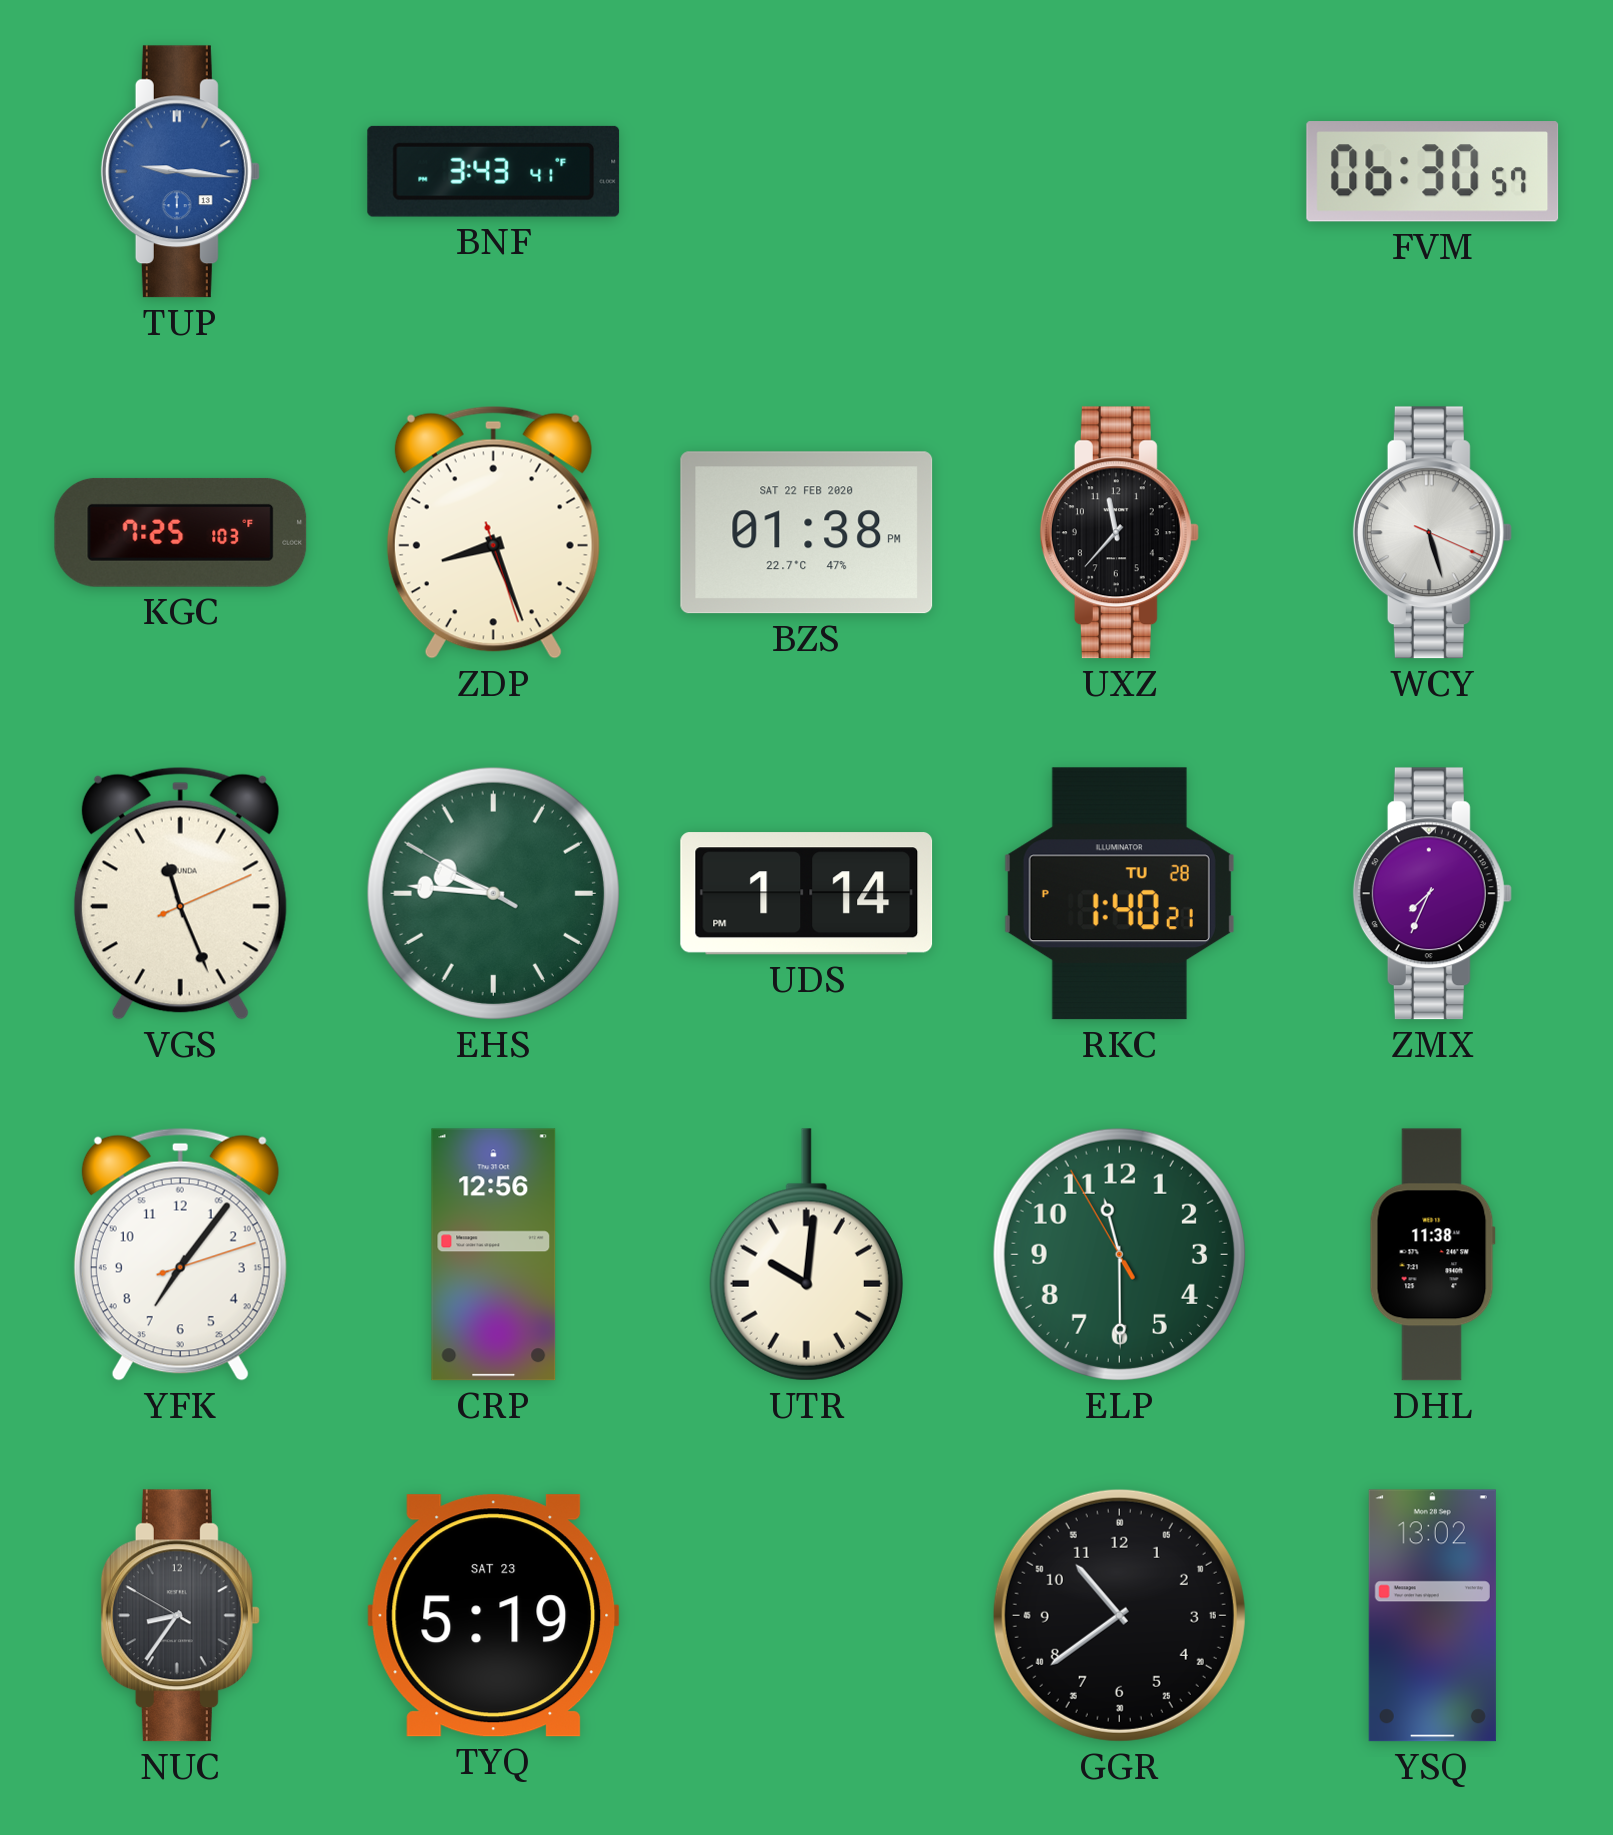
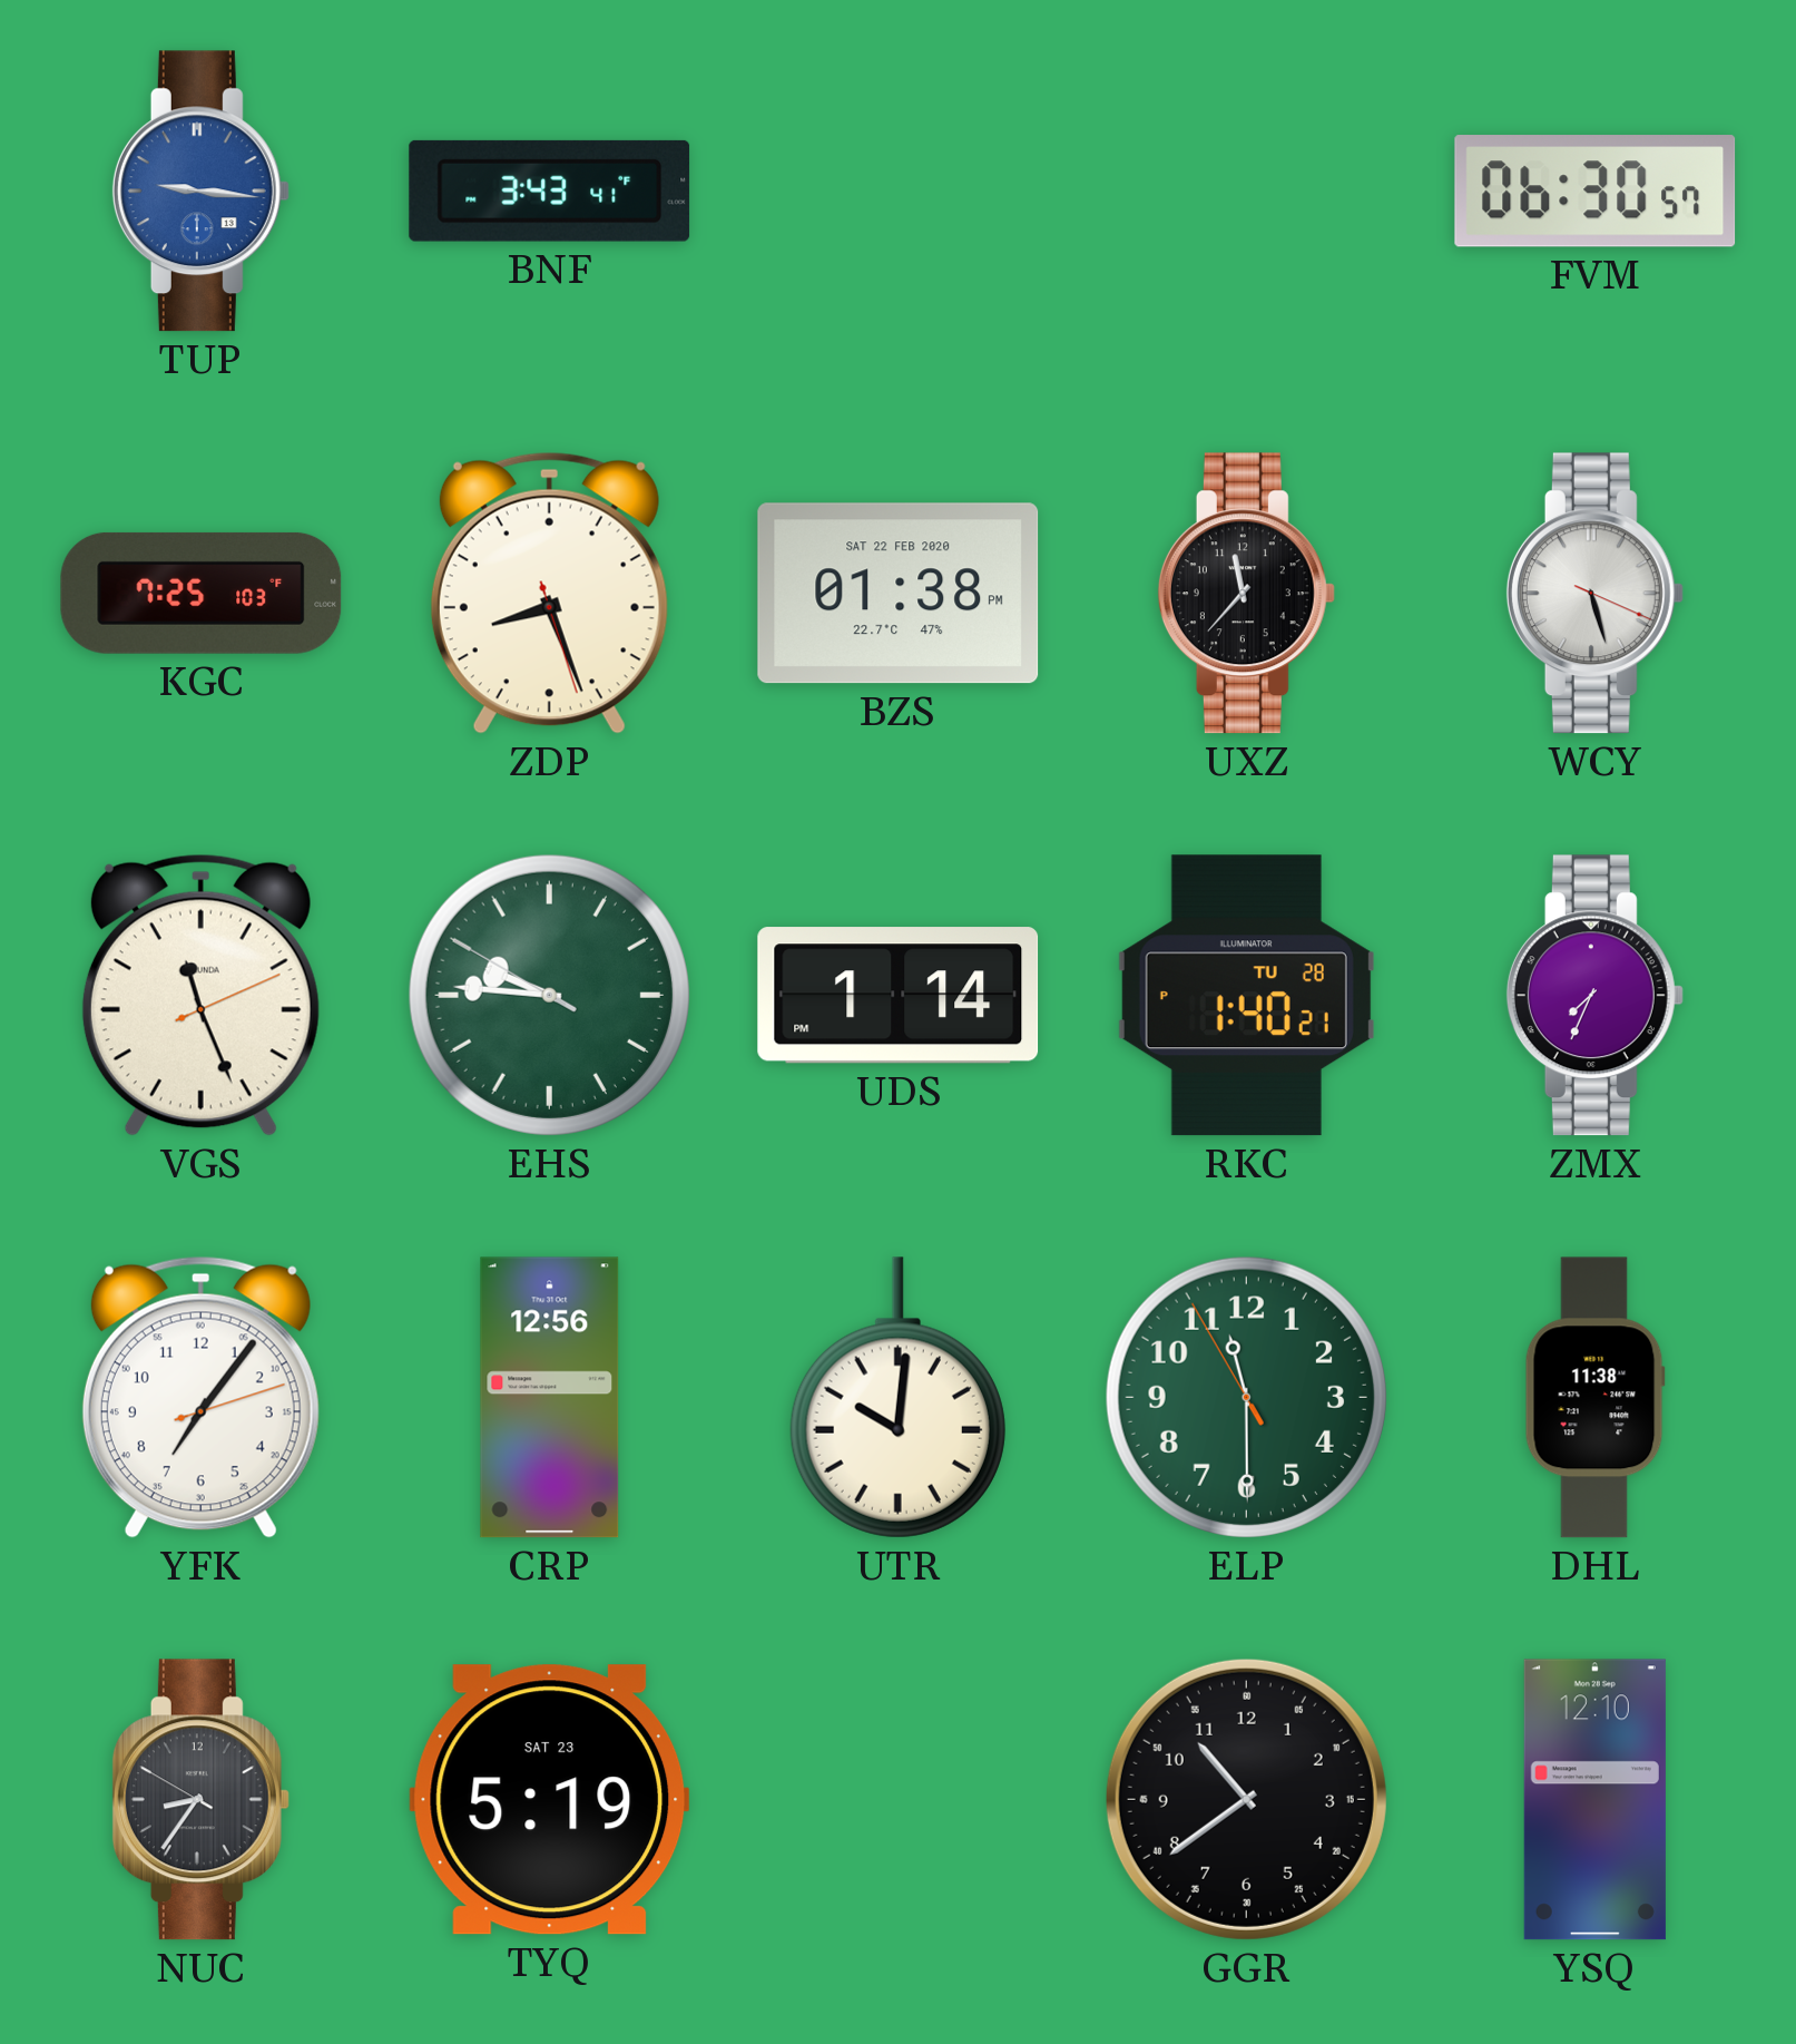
YSQ: 13:02 -> 12:10
